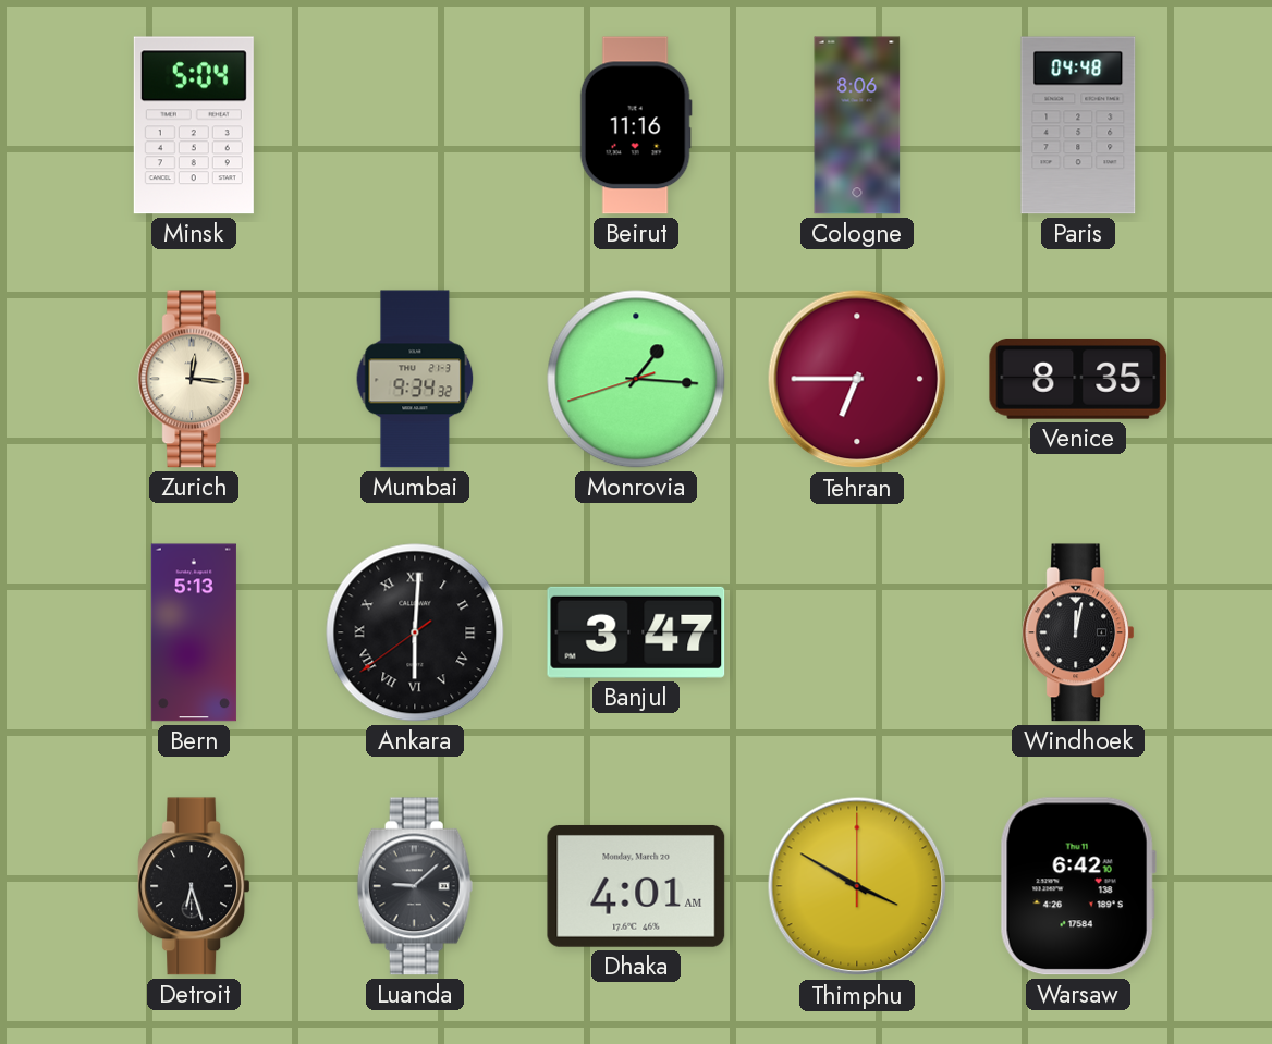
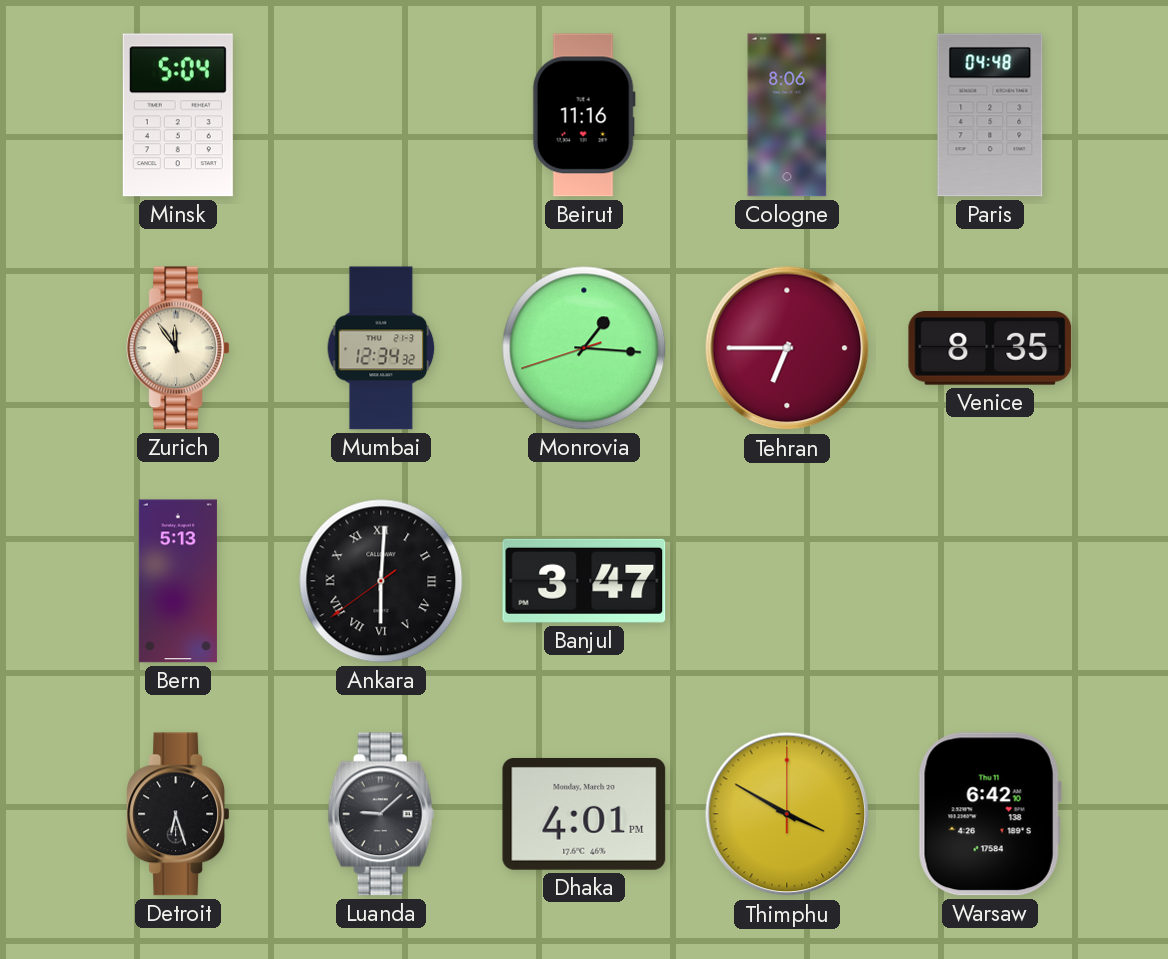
Zurich: 12:16 -> 11:54
Mumbai: 9:34 -> 12:34
Windhoek: 12:02 -> none
Dhaka: 4:01 AM -> 4:01 PM
